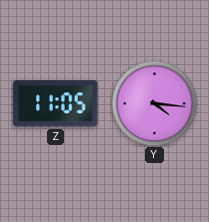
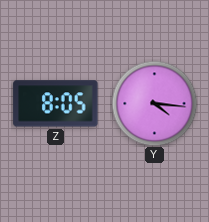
Z: 11:05 -> 8:05
